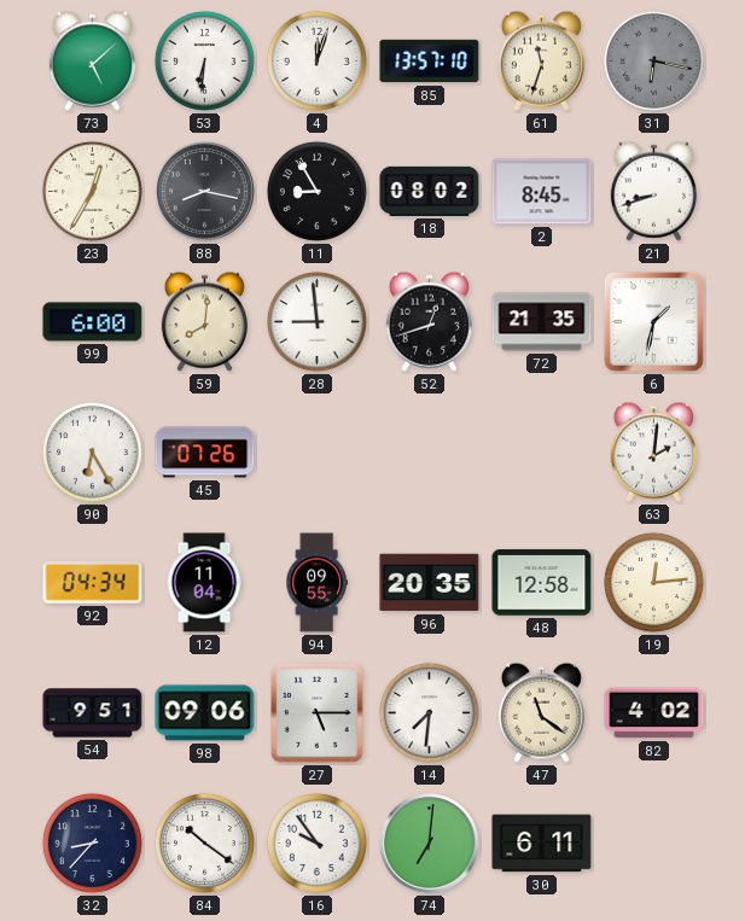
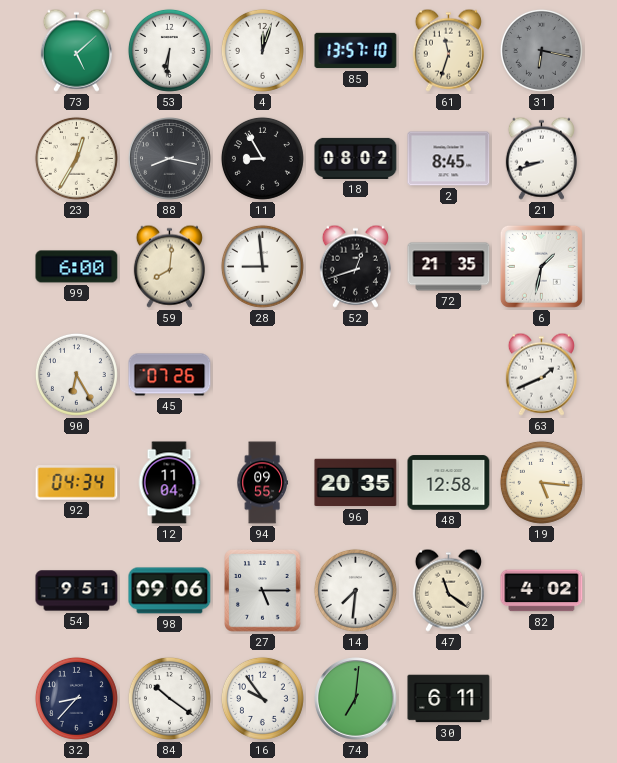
63: 2:01 -> 1:41
19: 12:14 -> 5:16
